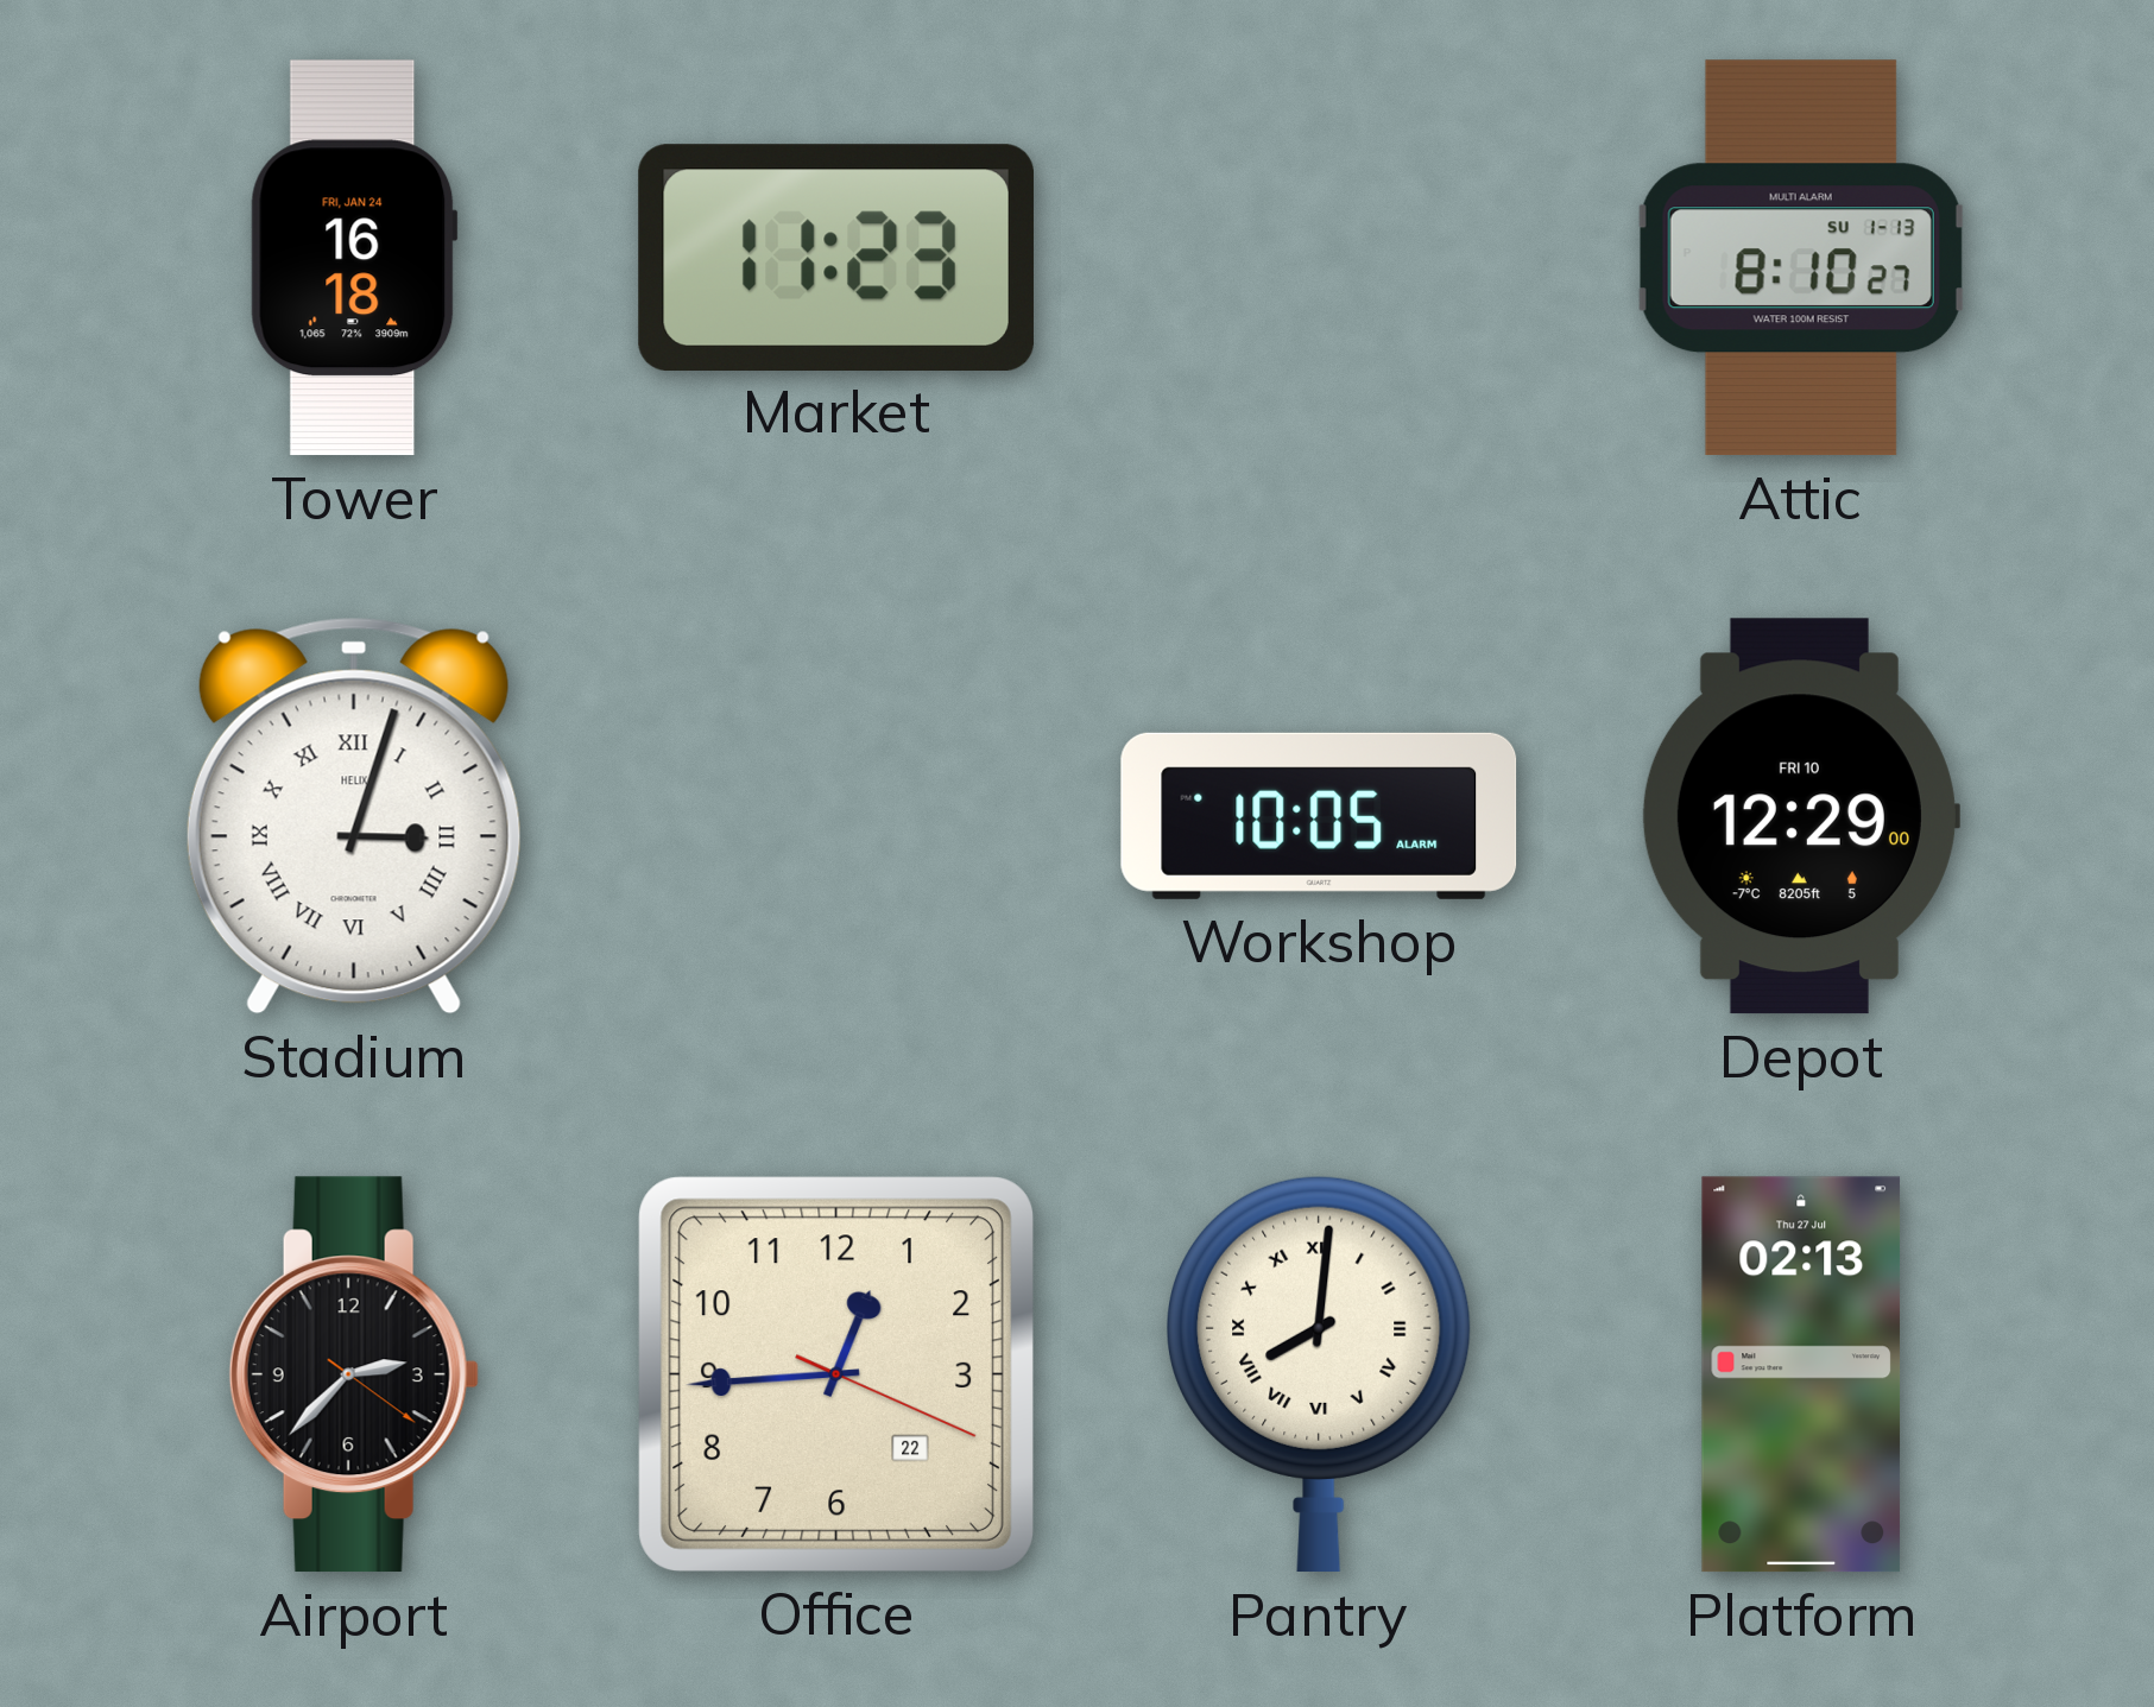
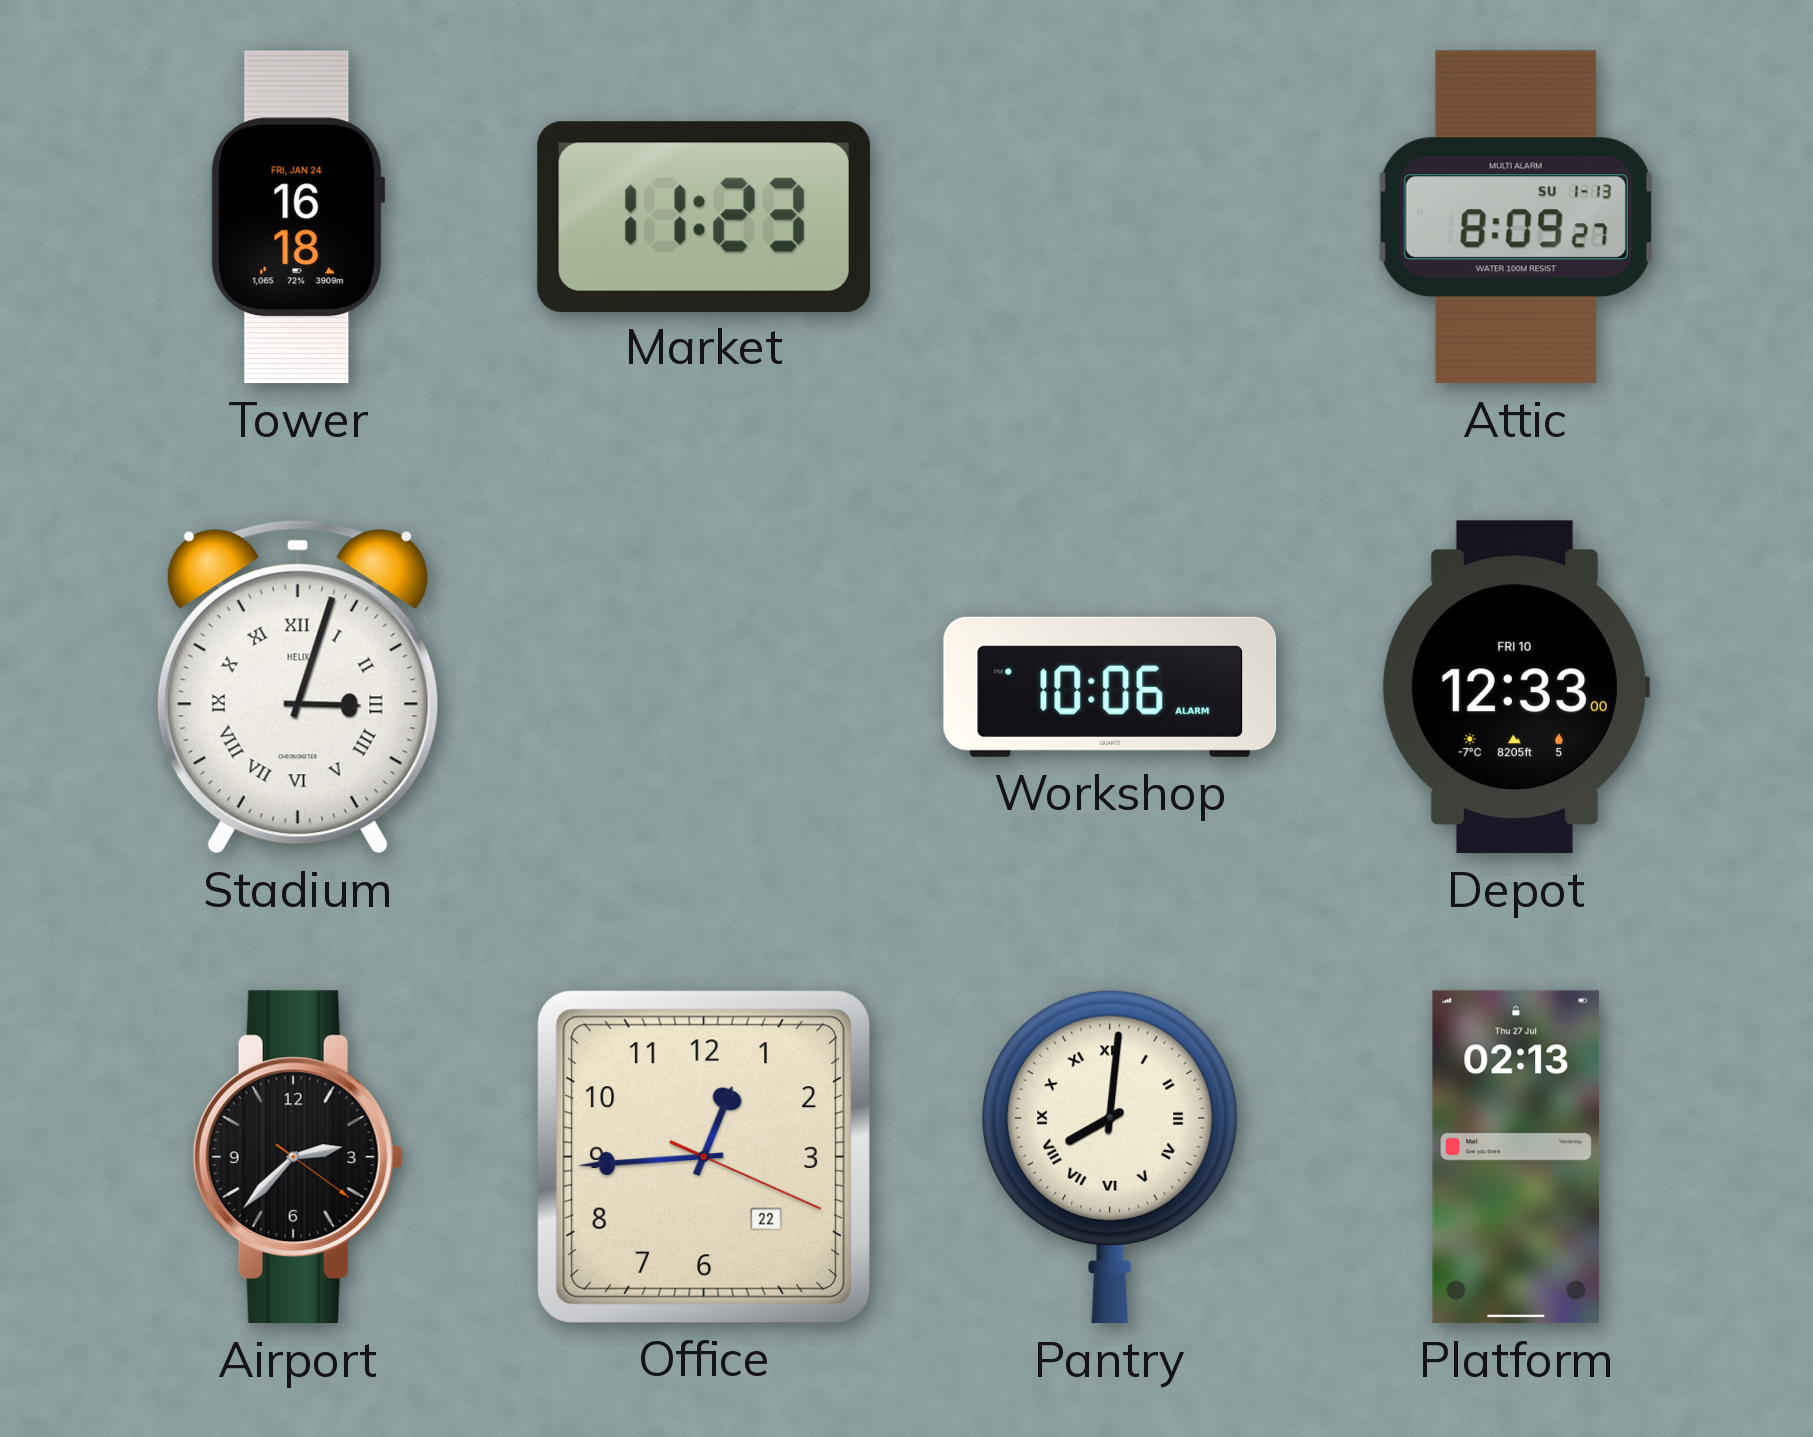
Attic: 8:10 -> 8:09
Workshop: 10:05 -> 10:06
Depot: 12:29 -> 12:33
